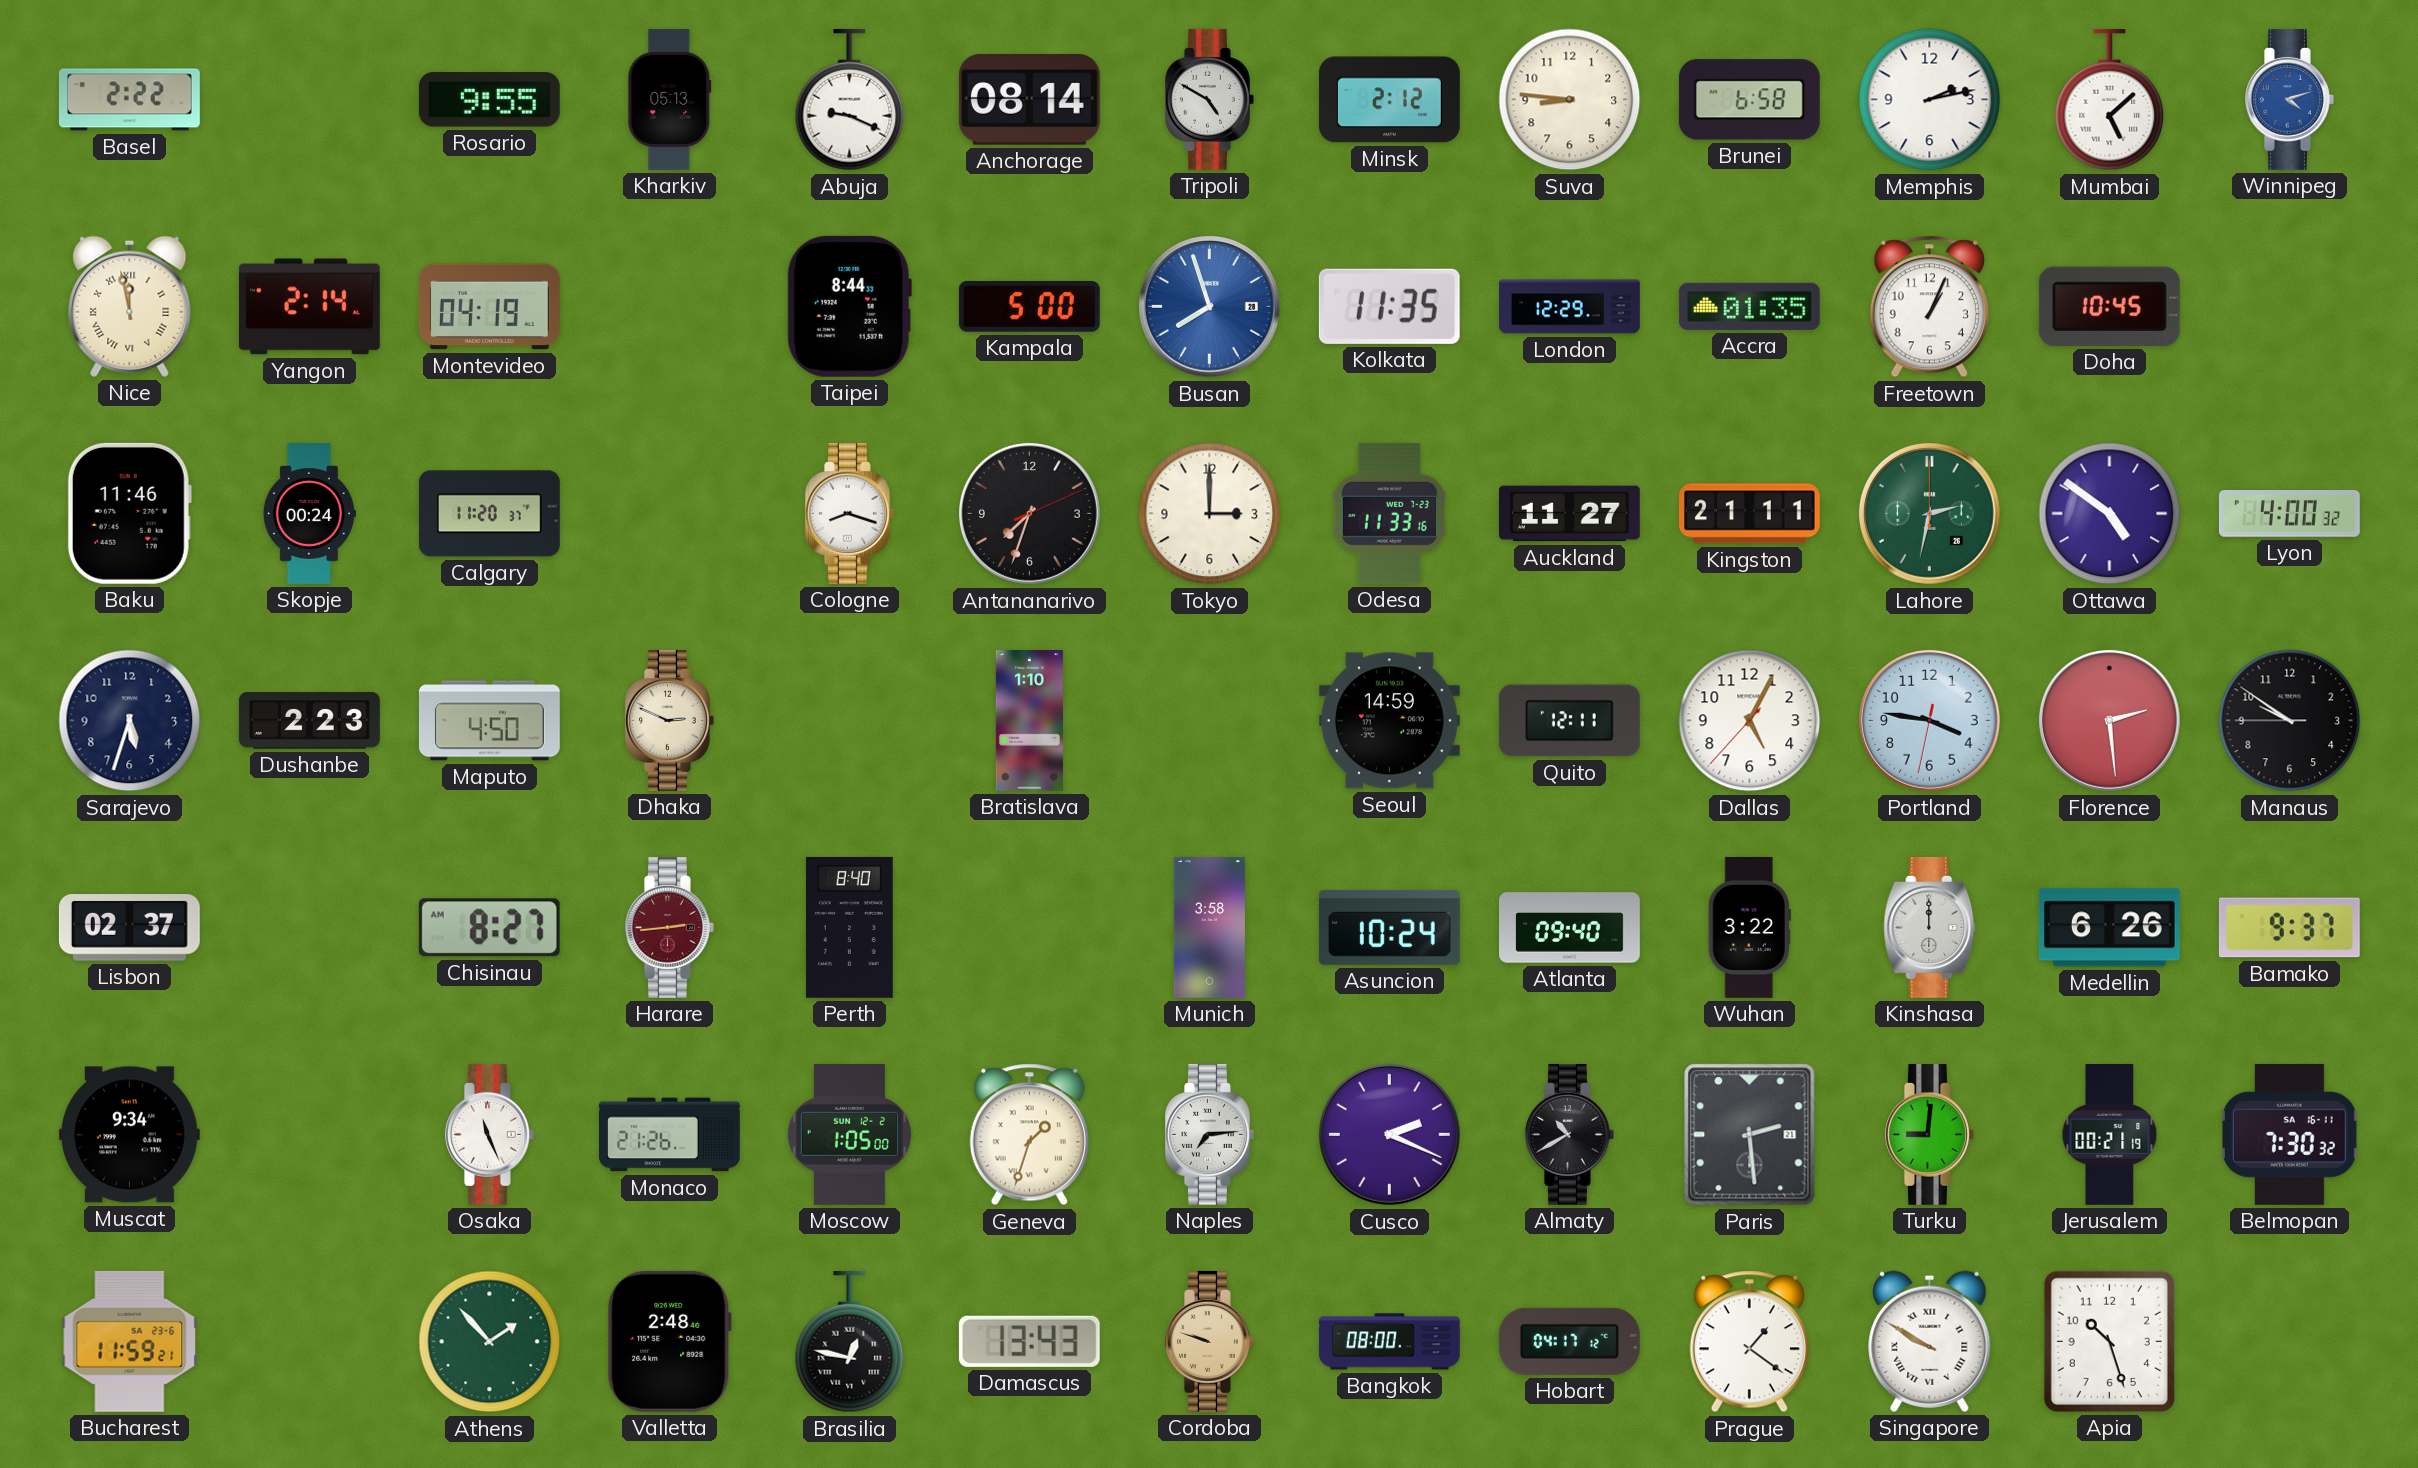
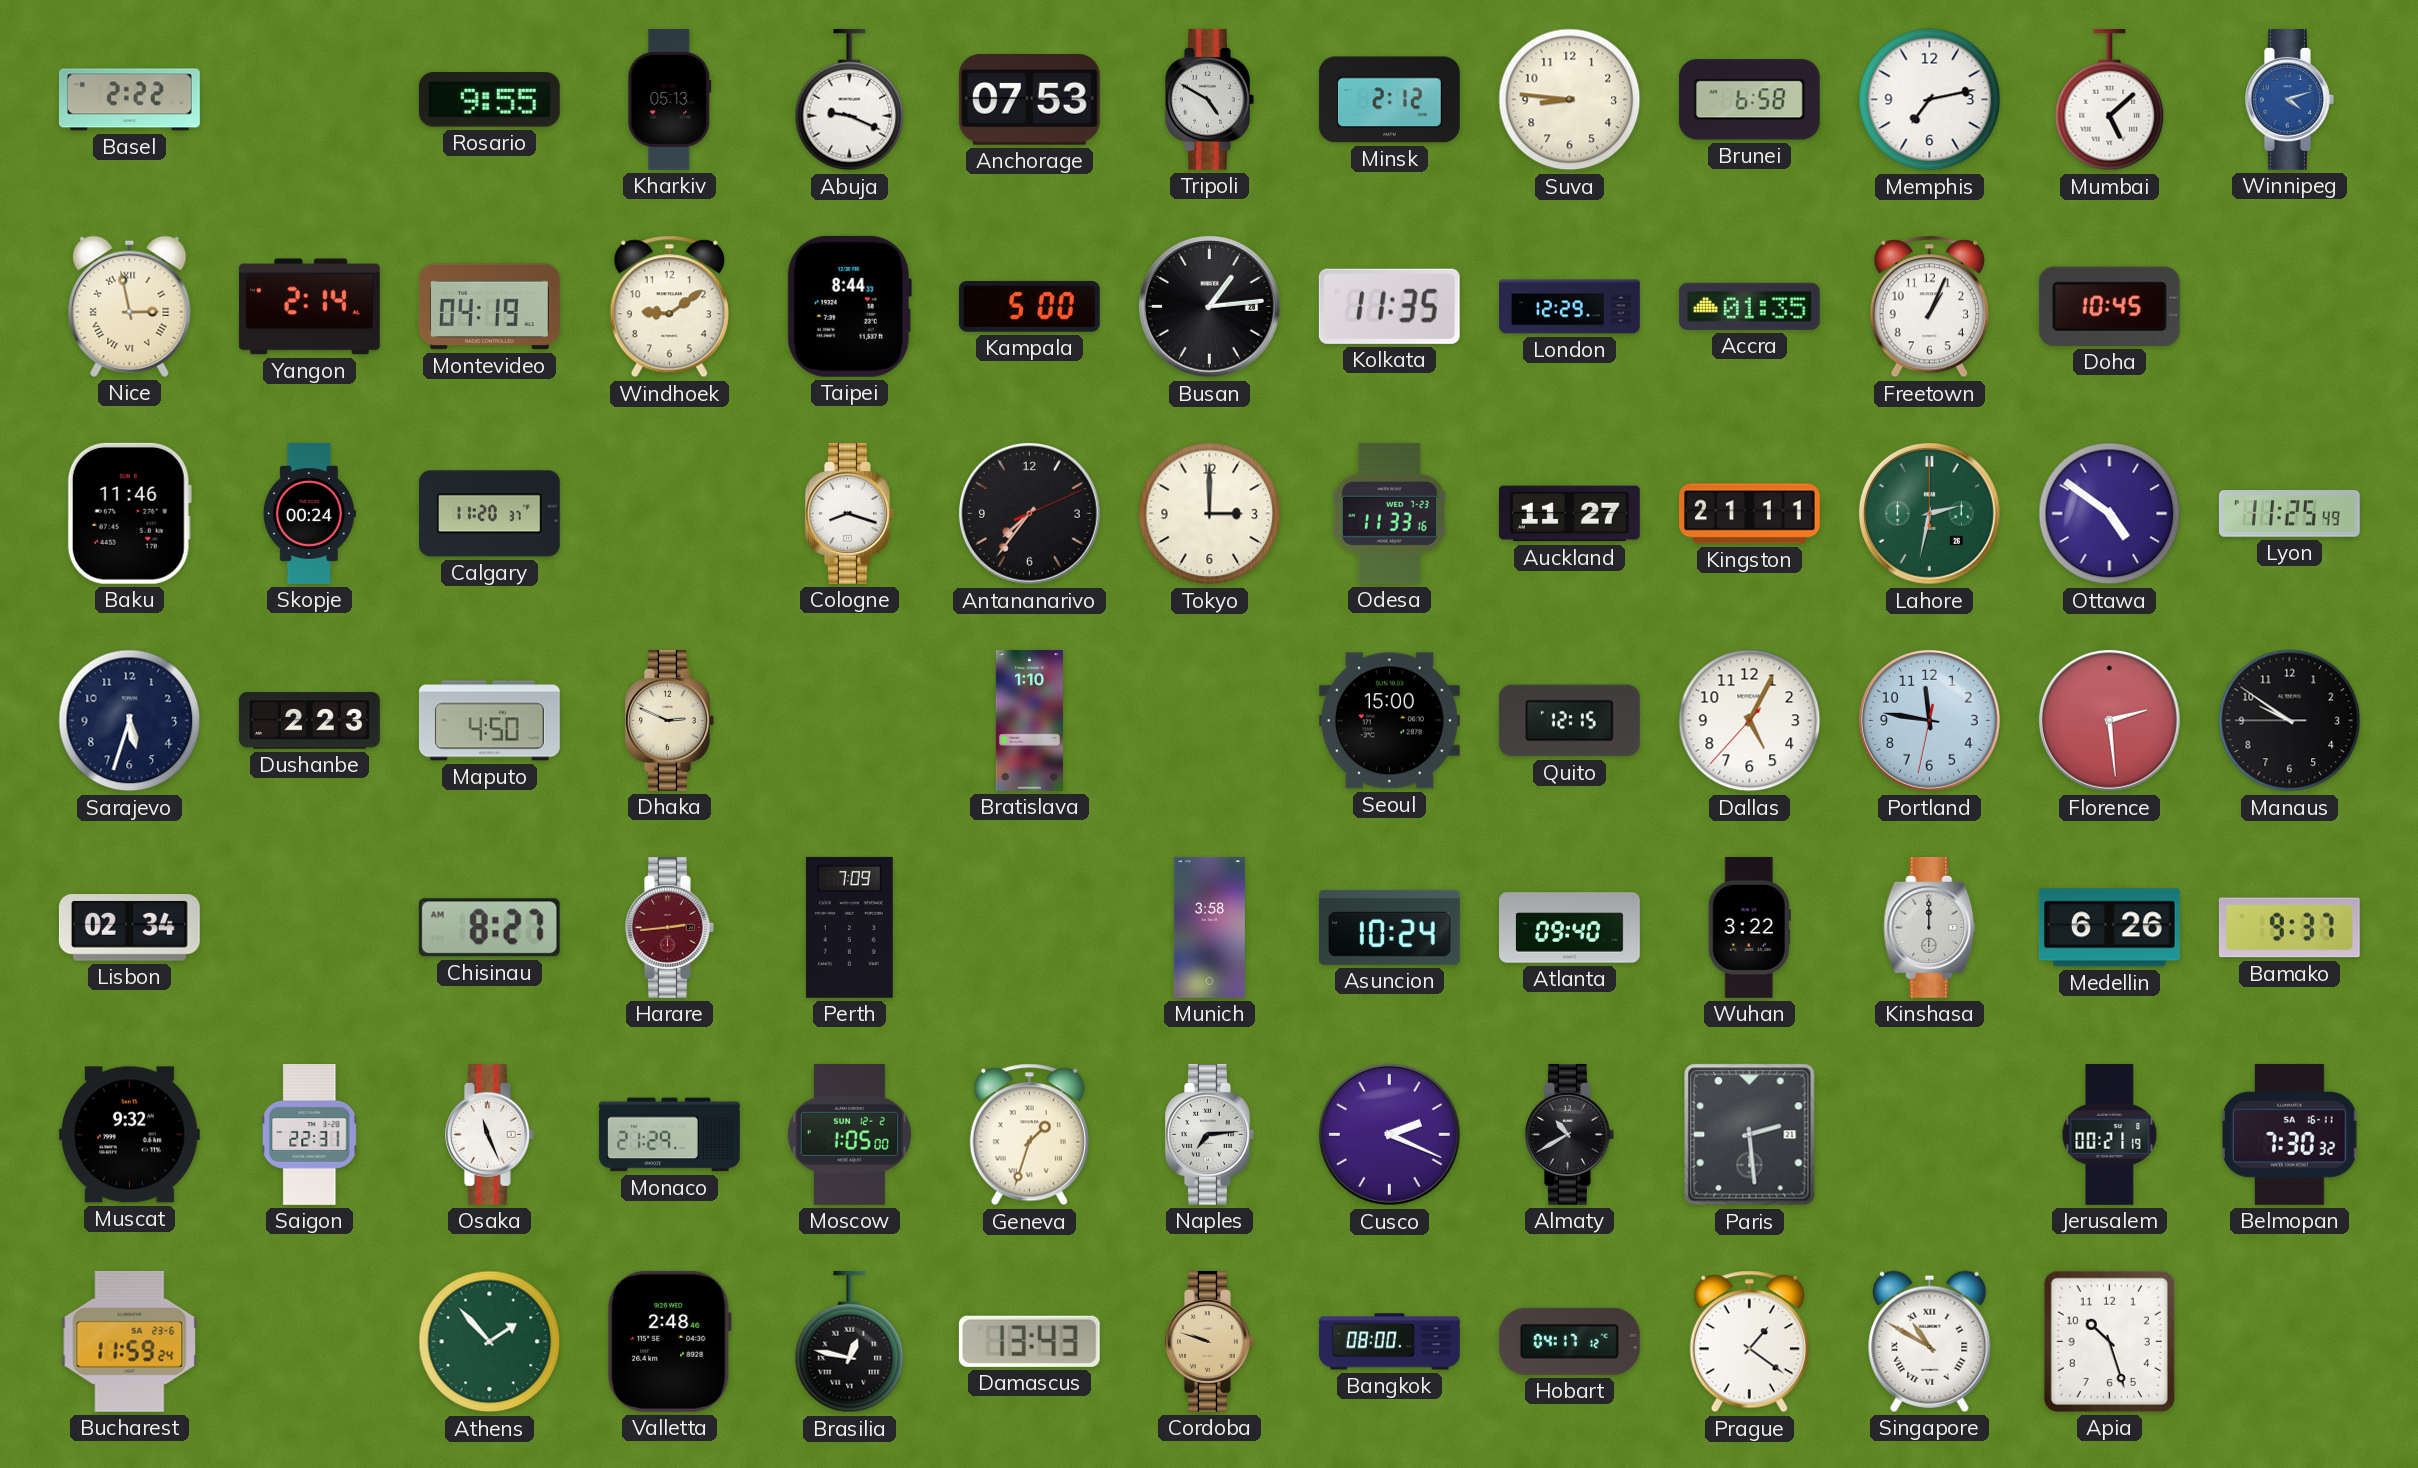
Anchorage: 08:14 -> 07:53
Memphis: 2:13 -> 7:13
Nice: 11:58 -> 2:58
Windhoek: none -> 9:09
Busan: 7:57 -> 1:14
Busan dial: blue -> black
Antananarivo: 7:33 -> 7:36
Lyon: 4:00 -> 11:25
Seoul: 14:59 -> 15:00
Quito: 12:11 -> 12:15
Portland: 3:46 -> 11:46
Lisbon: 02:37 -> 02:34
Perth: 8:40 -> 7:09
Muscat: 9:34 -> 9:32
Saigon: none -> 22:31
Monaco: 21:26 -> 21:29
Turku: 9:01 -> none
Bucharest: 11:59:21 -> 11:59:24
Singapore: 9:50 -> 10:50
